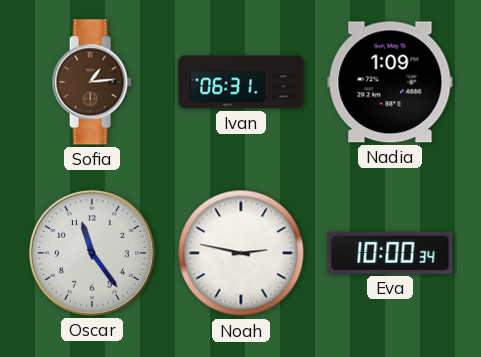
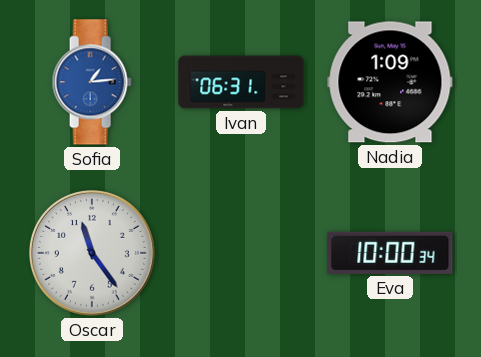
Sofia dial: brown -> blue
Noah: 2:47 -> none
